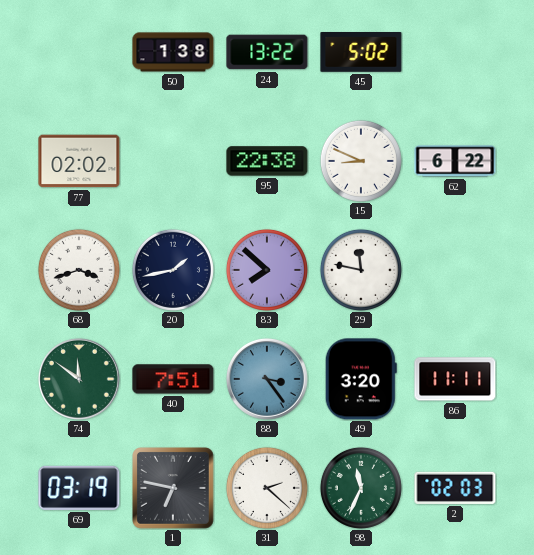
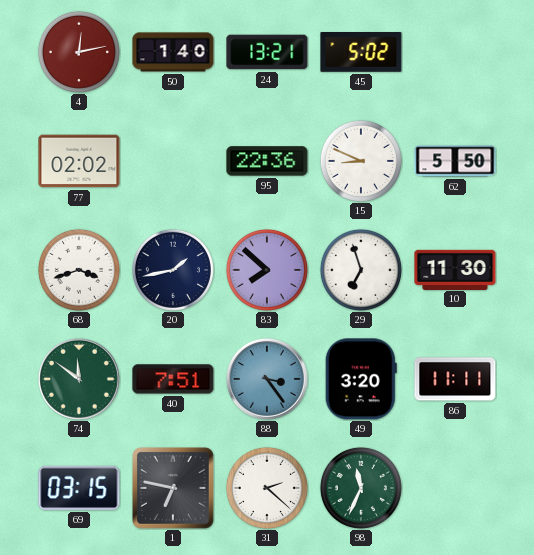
4: none -> 12:13
50: 1:38 -> 1:40
24: 13:22 -> 13:21
95: 22:38 -> 22:36
62: 6:22 -> 5:50
29: 11:47 -> 6:57
10: none -> 11:30
69: 03:19 -> 03:15
2: 02:03 -> none
